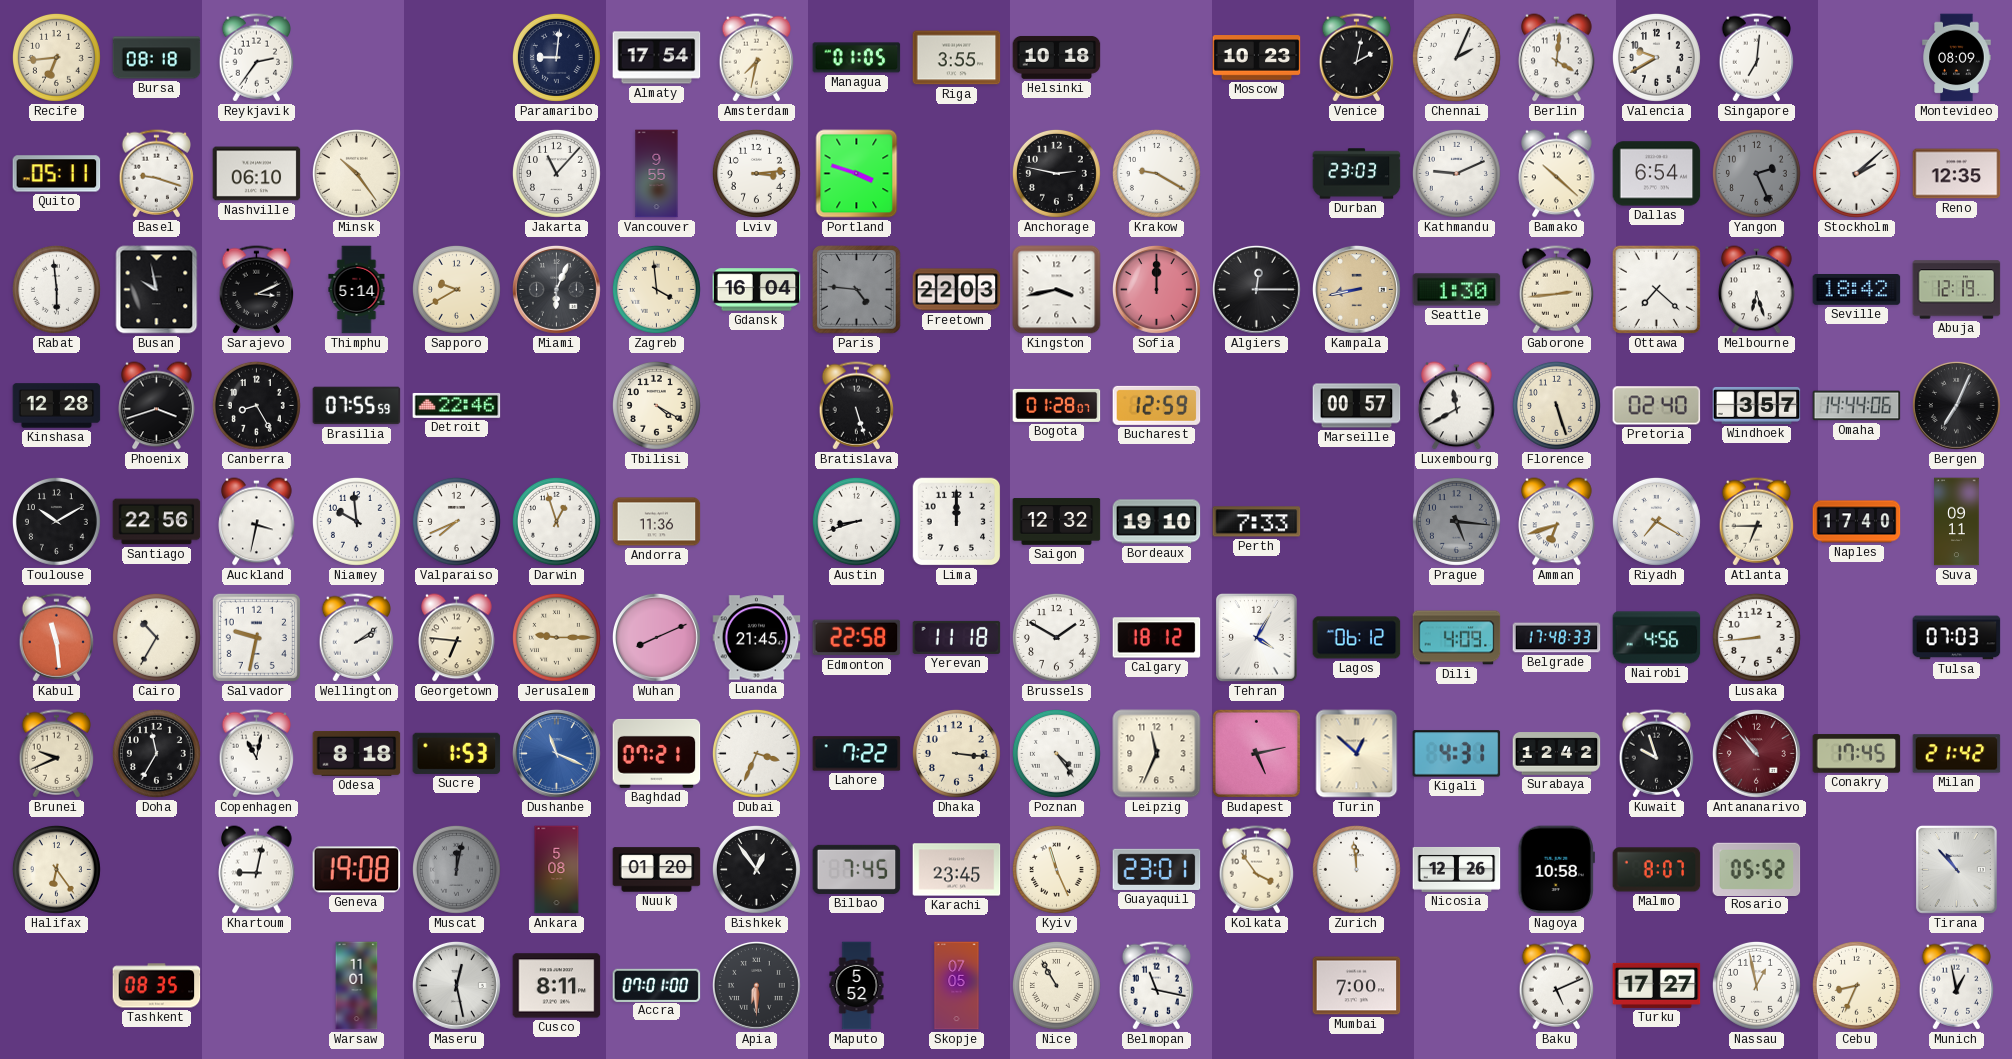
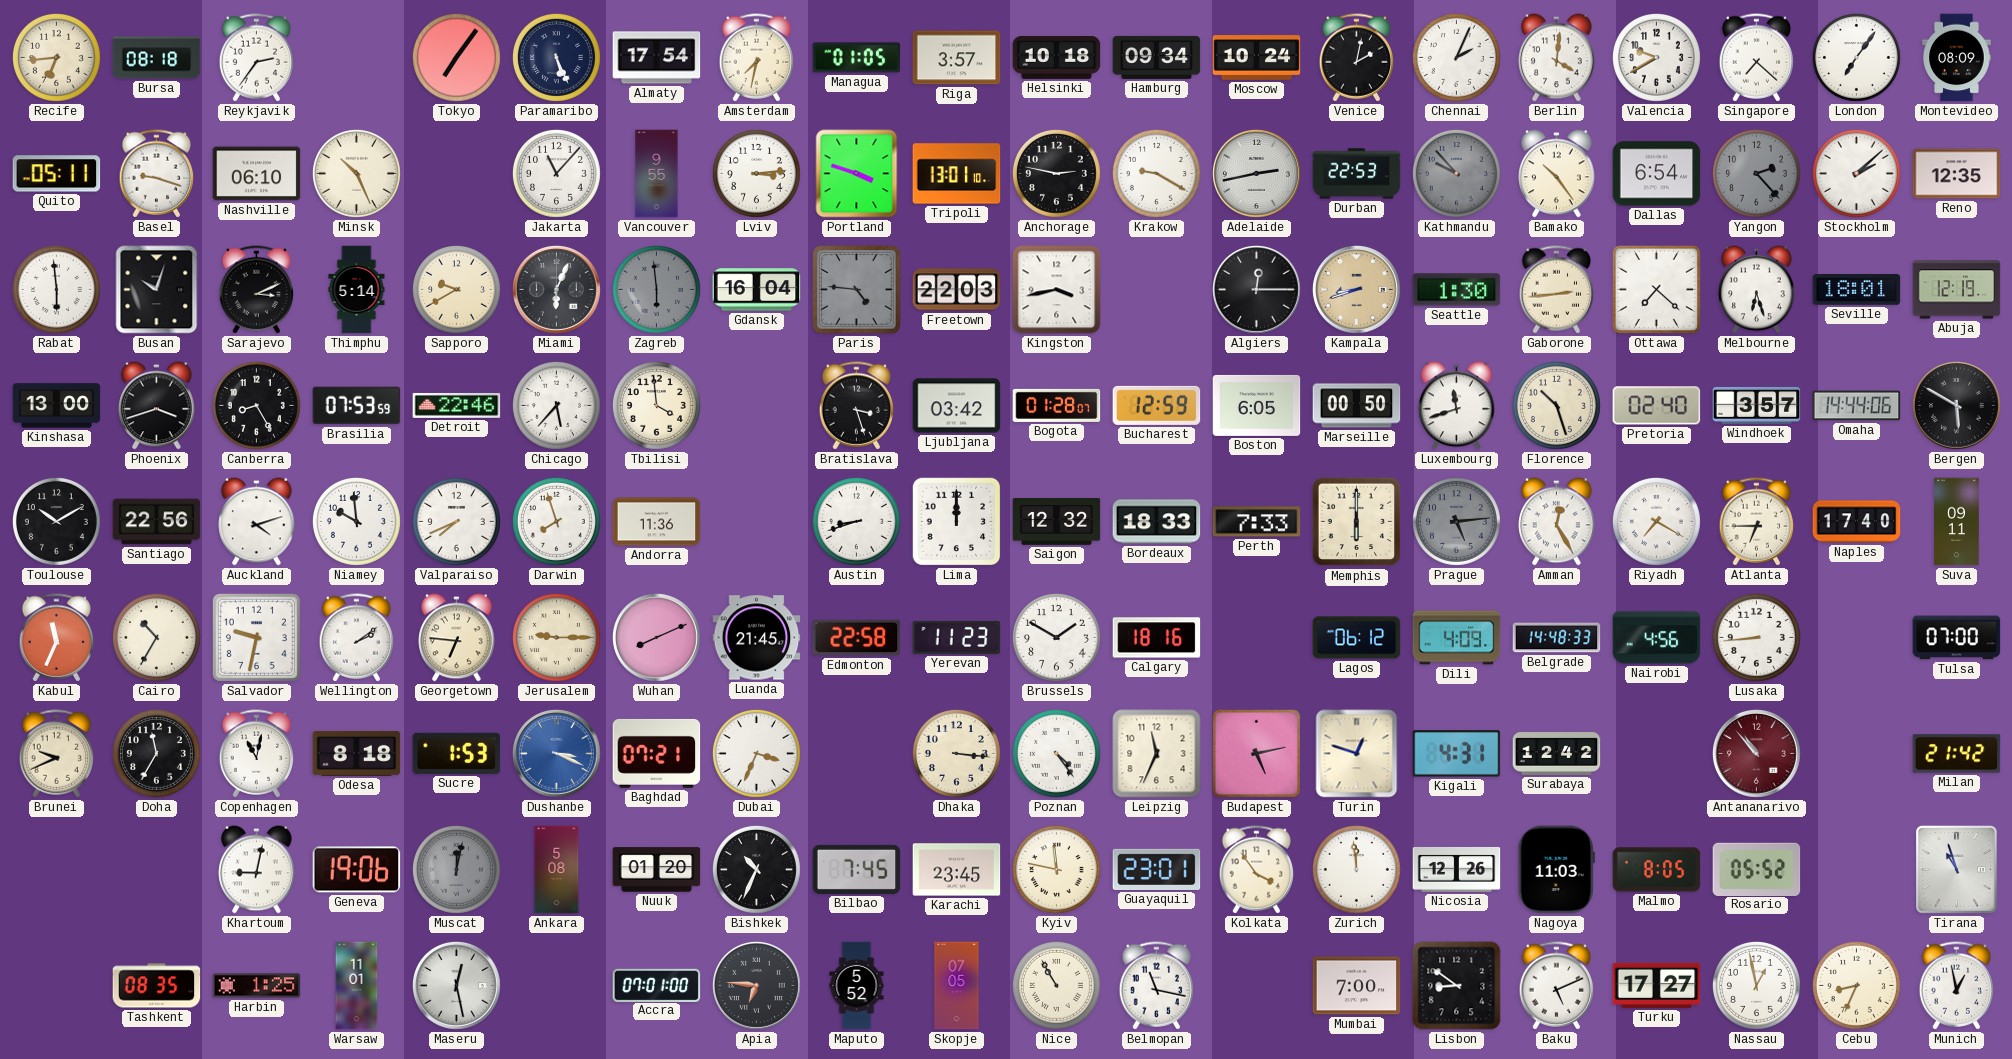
Tokyo: none -> 7:06
Paramaribo: 9:01 -> 5:26
Riga: 3:55 -> 3:57
Hamburg: none -> 09:34
Moscow: 10:23 -> 10:24
Singapore: 7:01 -> 7:22
London: none -> 7:06
Minsk: 10:24 -> 10:26
Tripoli: none -> 13:01
Adelaide: none -> 2:43
Durban: 23:03 -> 22:53
Kathmandu: 9:11 -> 9:53
Kathmandu dial: white -> grey
Bamako: 10:22 -> 10:24
Yangon: 2:26 -> 2:23
Busan: 9:58 -> 10:03
Zagreb: 3:59 -> 5:59
Zagreb dial: cream -> grey
Sofia: 12:00 -> none
Kampala: 8:43 -> 8:42
Seville: 18:42 -> 18:01
Kinshasa: 12:28 -> 13:00
Brasilia: 07:55 -> 07:53
Chicago: none -> 5:37
Tbilisi: 4:20 -> 3:59
Bratislava: 5:27 -> 3:27
Ljubljana: none -> 03:42
Boston: none -> 6:05
Marseille: 00:57 -> 00:50
Luxembourg: 11:40 -> 11:42
Florence: 5:27 -> 10:27
Bergen: 7:04 -> 5:50
Auckland: 3:32 -> 4:12
Darwin: 12:57 -> 7:57
Bordeaux: 19:10 -> 18:33
Memphis: none -> 6:00
Prague: 5:16 -> 5:14
Amman: 6:42 -> 12:25
Kabul: 11:29 -> 11:34
Yerevan: 11:18 -> 11:23
Calgary: 18:12 -> 18:16
Tehran: 4:05 -> none
Belgrade: 17:48 -> 14:48
Tulsa: 07:03 -> 07:00
Dushanbe: 11:19 -> 3:19
Lahore: 7:22 -> none
Turin: 12:52 -> 12:48
Kuwait: 9:57 -> none
Conakry: 17:45 -> none
Halifax: 6:24 -> none
Geneva: 19:08 -> 19:06
Bishkek: 12:54 -> 10:34
Kyiv: 11:26 -> 11:47
Nagoya: 10:58 -> 11:03
Malmo: 8:07 -> 8:05
Tirana: 10:53 -> 10:57
Harbin: none -> 1:25
Cusco: 8:11 -> none
Apia: 6:30 -> 6:46
Lisbon: none -> 8:51
